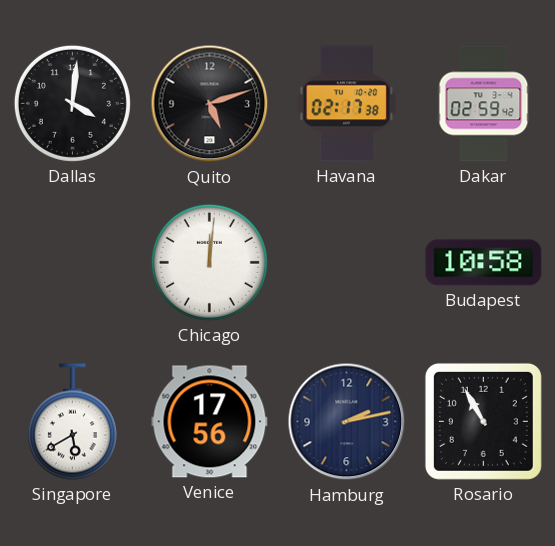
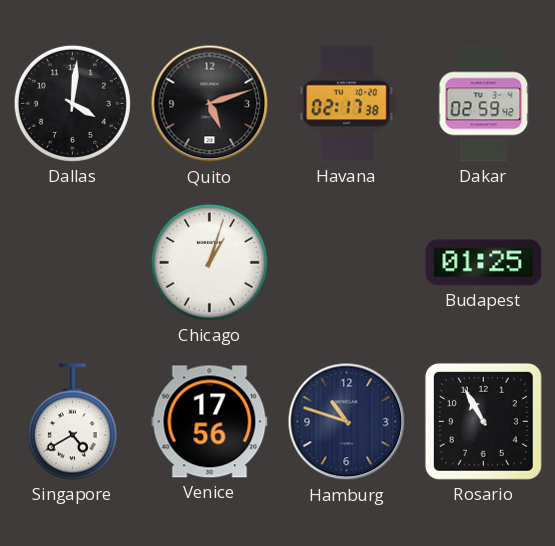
Chicago: 12:01 -> 1:03
Budapest: 10:58 -> 01:25
Singapore: 5:40 -> 4:40
Hamburg: 2:13 -> 10:48
